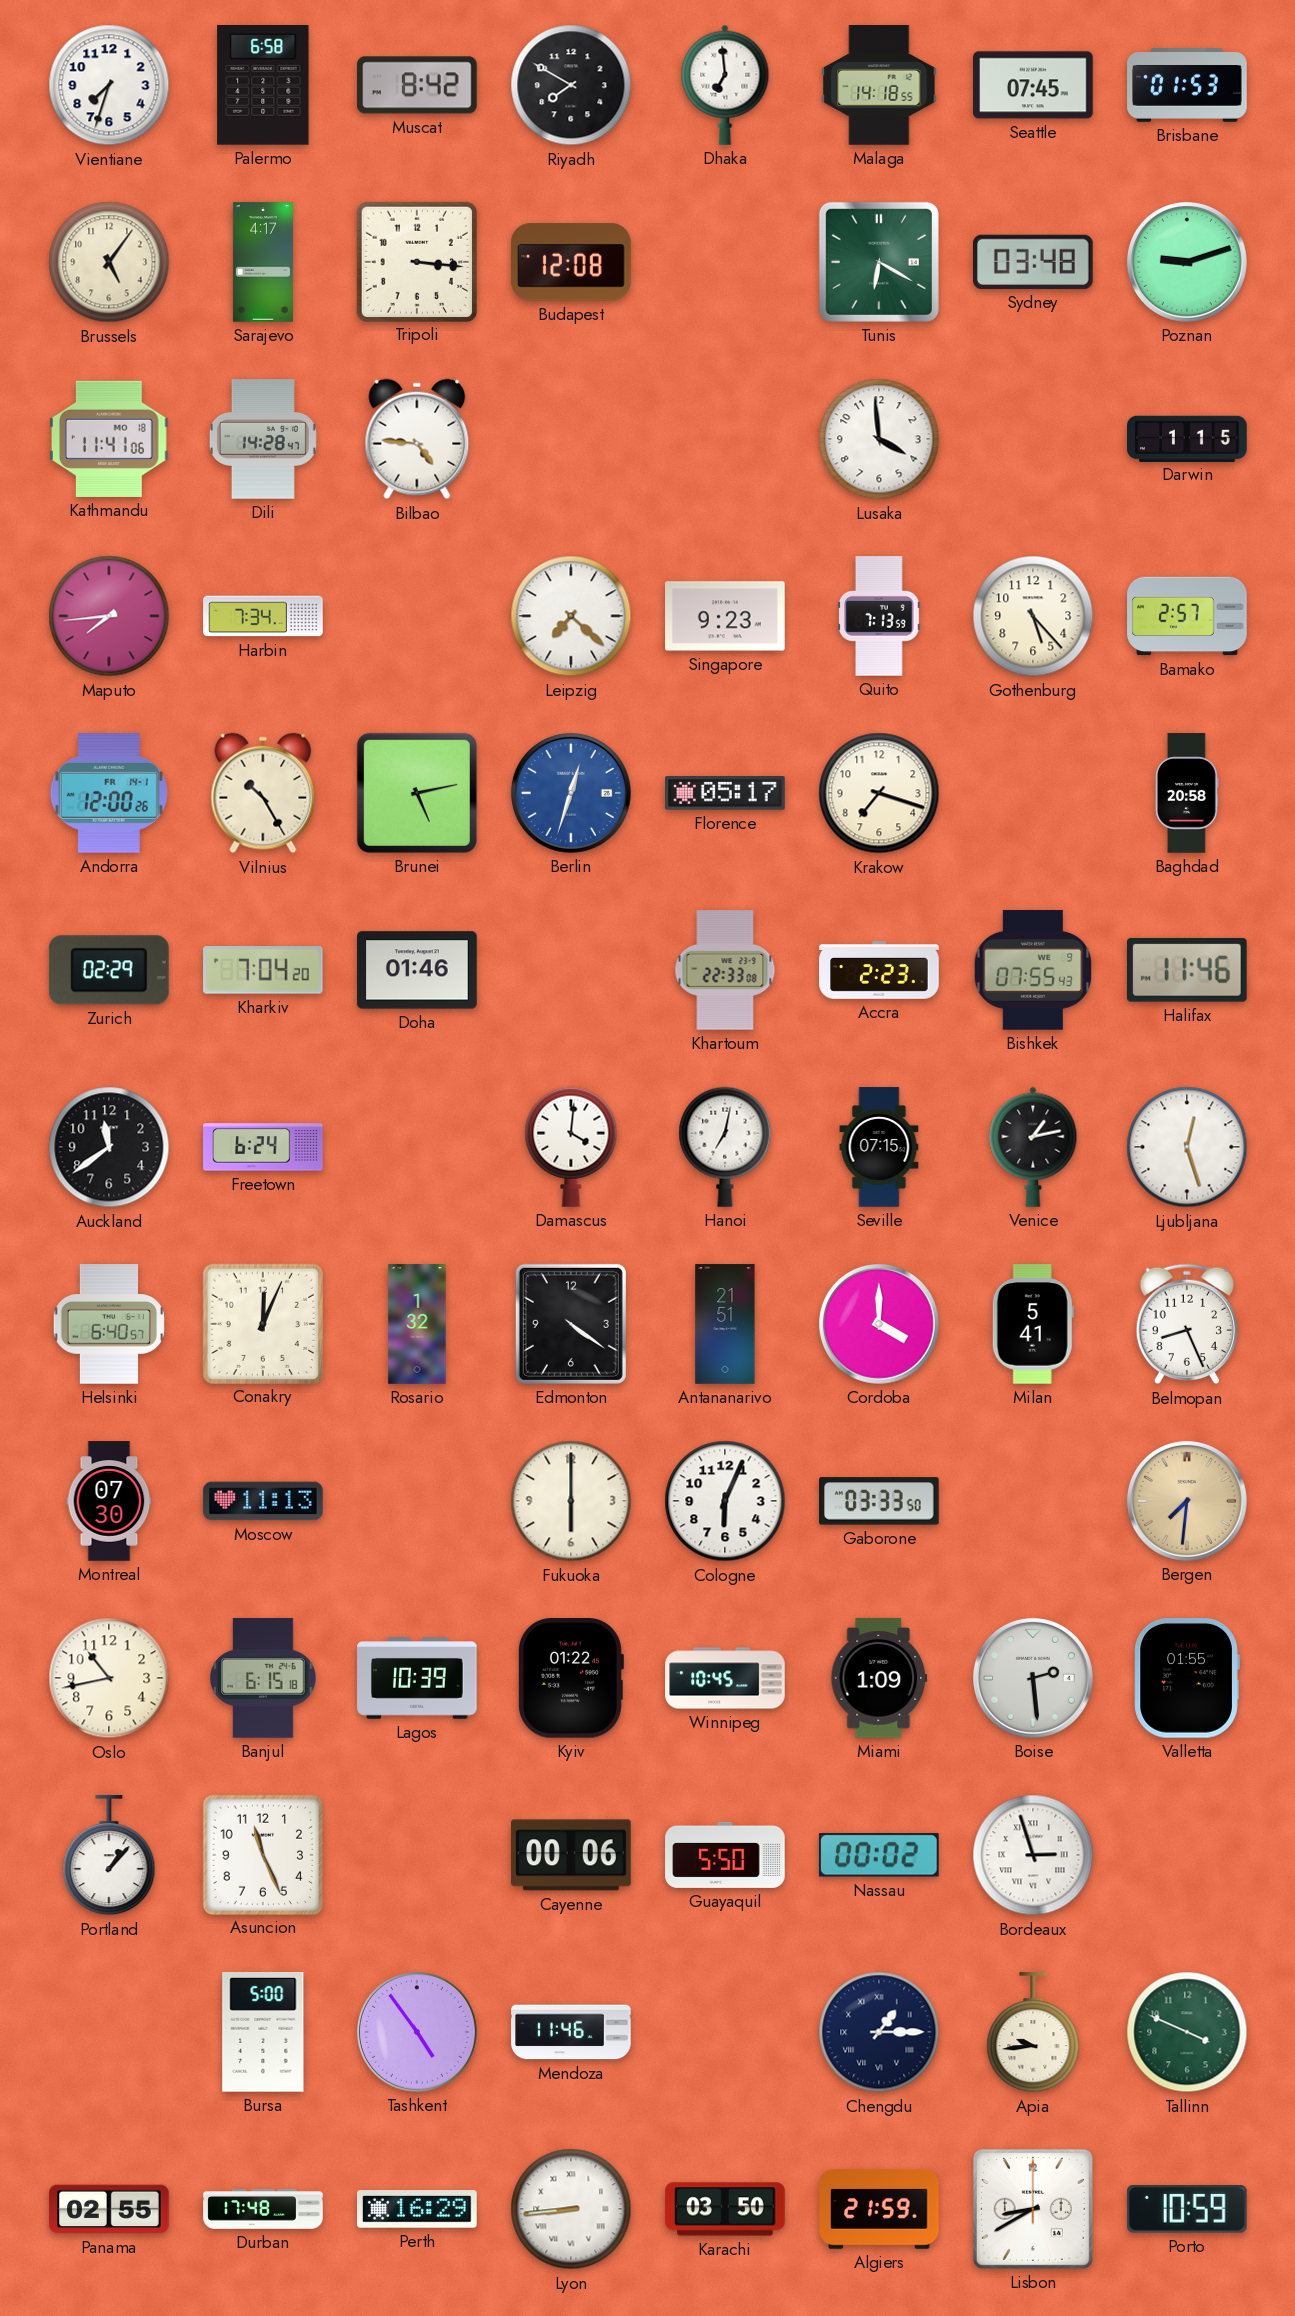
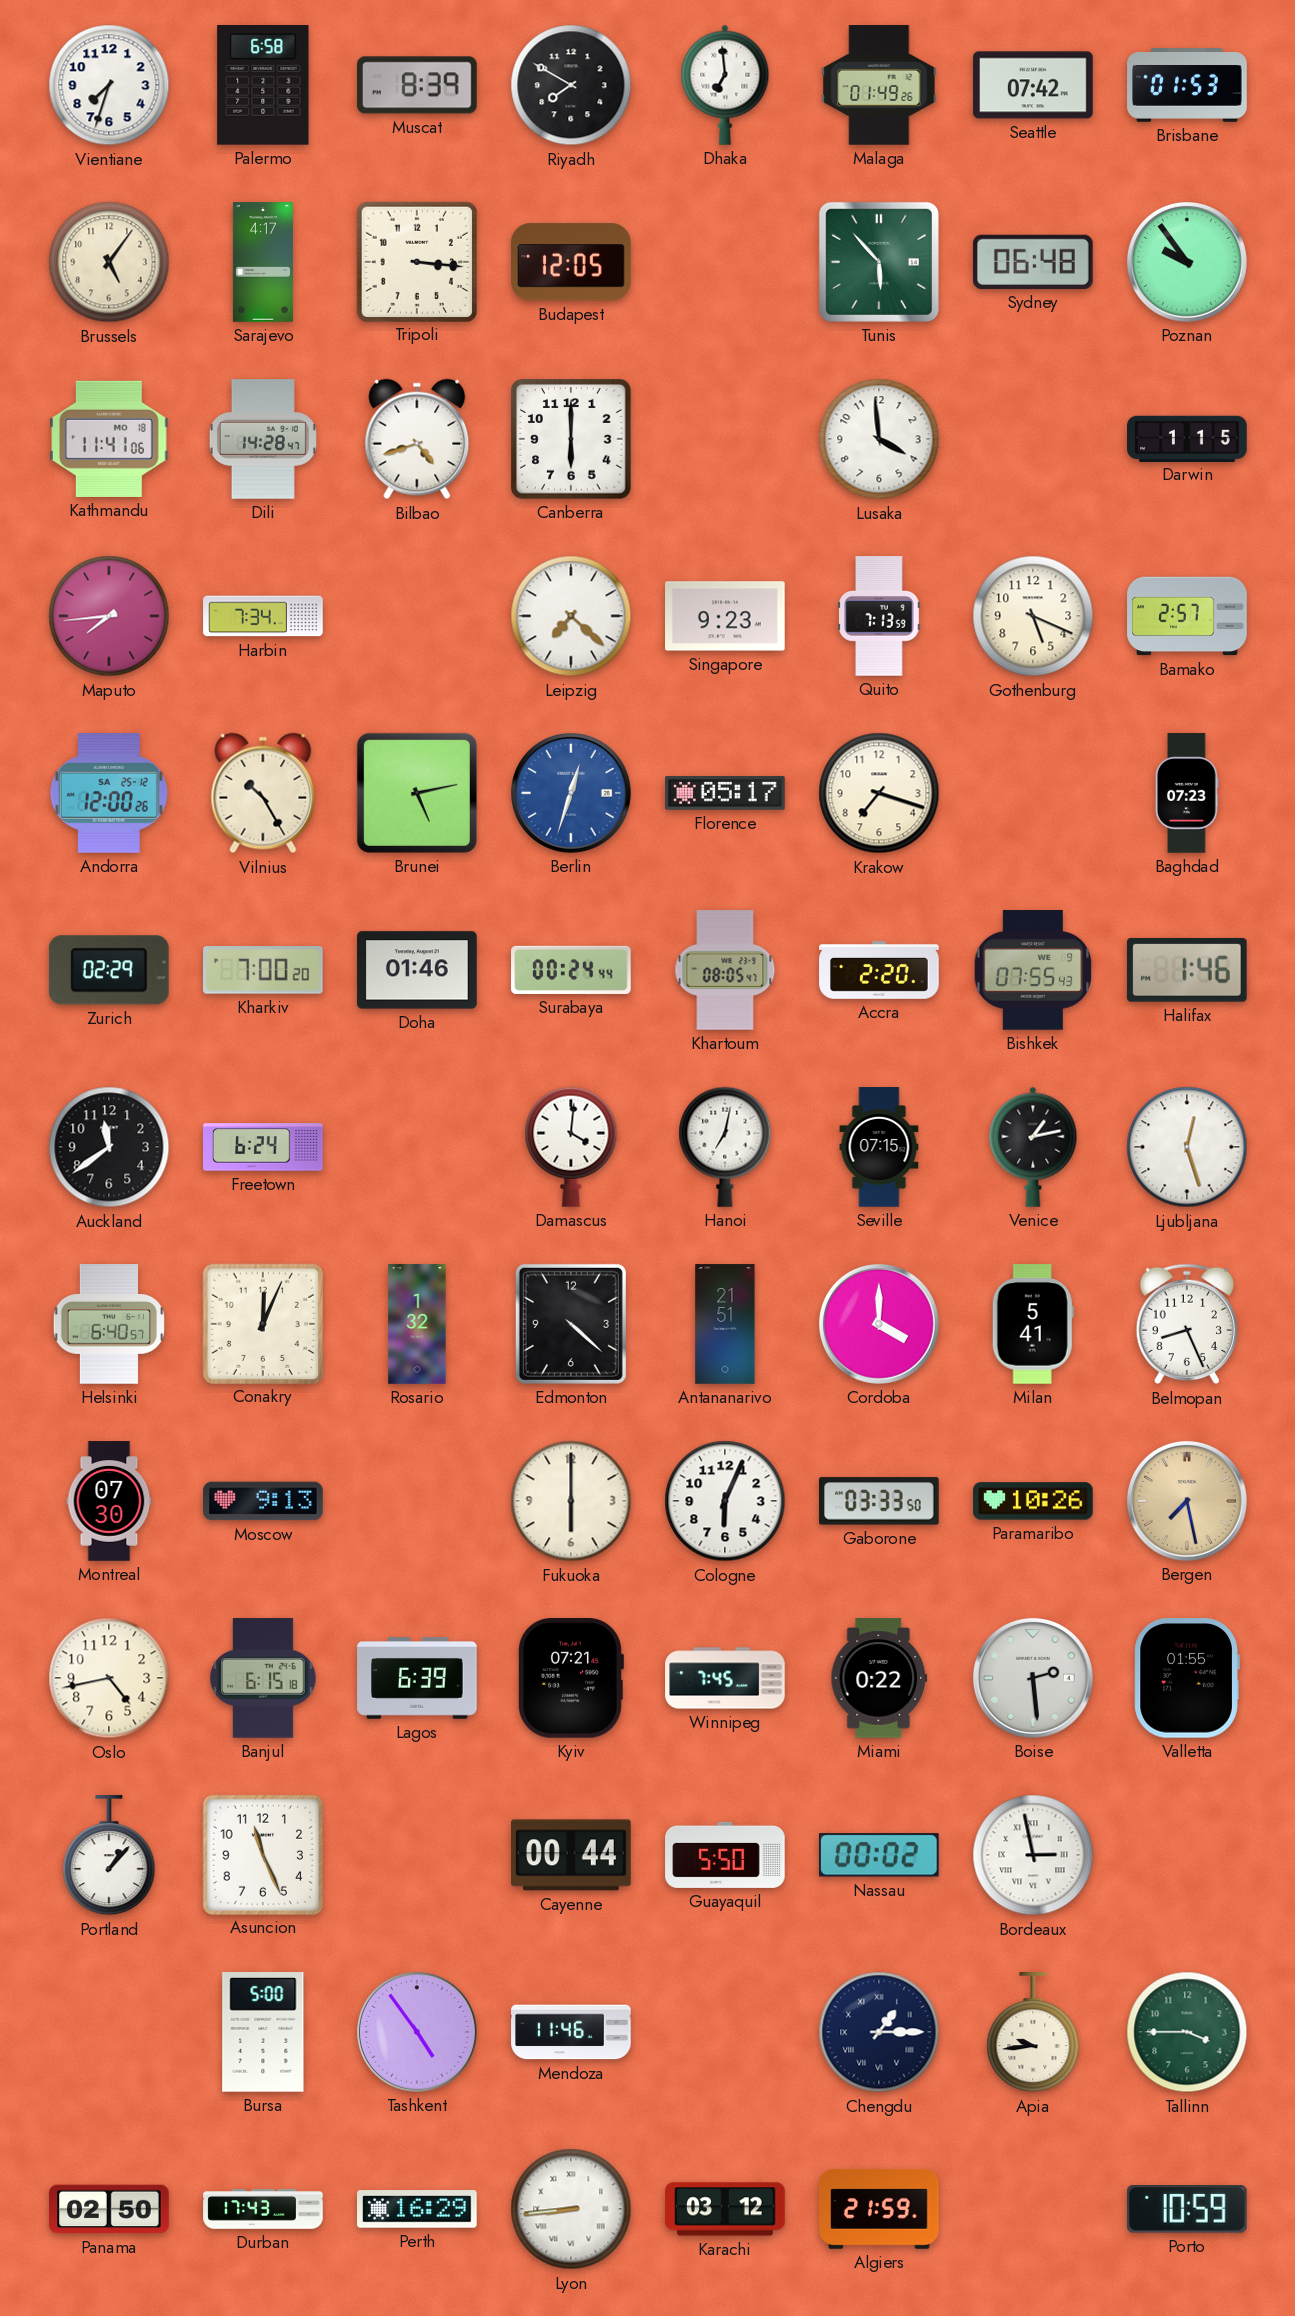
Muscat: 8:42 -> 8:39
Malaga: 14:18 -> 01:49
Seattle: 07:45 -> 07:42
Budapest: 12:08 -> 12:05
Tunis: 6:20 -> 5:53
Sydney: 03:48 -> 06:48
Poznan: 9:12 -> 9:54
Bilbao: 4:46 -> 4:42
Canberra: none -> 6:00
Gothenburg: 5:23 -> 5:19
Andorra date: FR 14-1 -> SA 25-12
Baghdad: 20:58 -> 07:23
Kharkiv: 7:04 -> 7:00
Surabaya: none -> 00:24
Khartoum: 22:33 -> 08:05
Accra: 2:23 -> 2:20
Halifax: 11:46 -> 1:46
Edmonton: 4:21 -> 4:22
Moscow: 11:13 -> 9:13
Paramaribo: none -> 10:26
Bergen: 7:31 -> 7:28
Oslo: 10:43 -> 4:43
Lagos: 10:39 -> 6:39
Kyiv: 01:22 -> 07:21
Winnipeg: 10:45 -> 7:45
Miami: 1:09 -> 0:22
Cayenne: 00:06 -> 00:44
Bordeaux: 2:57 -> 2:58
Tallinn: 3:49 -> 3:45
Panama: 02:55 -> 02:50
Durban: 17:48 -> 17:43
Karachi: 03:50 -> 03:12
Lisbon: 8:40 -> none
